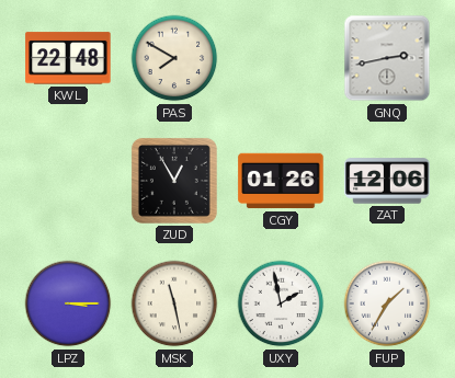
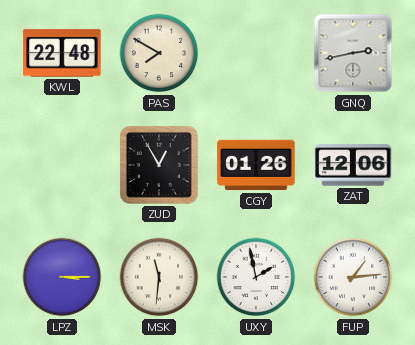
MSK: 11:28 -> 11:31
FUP: 1:35 -> 1:14
